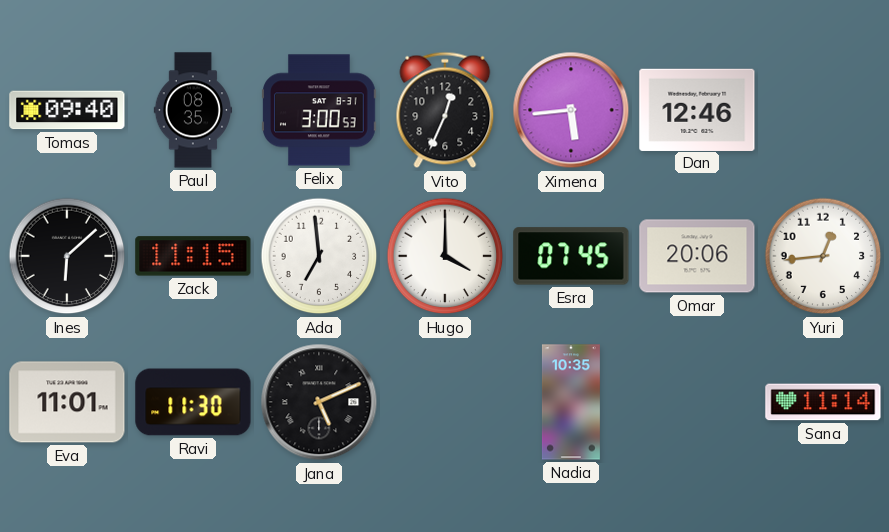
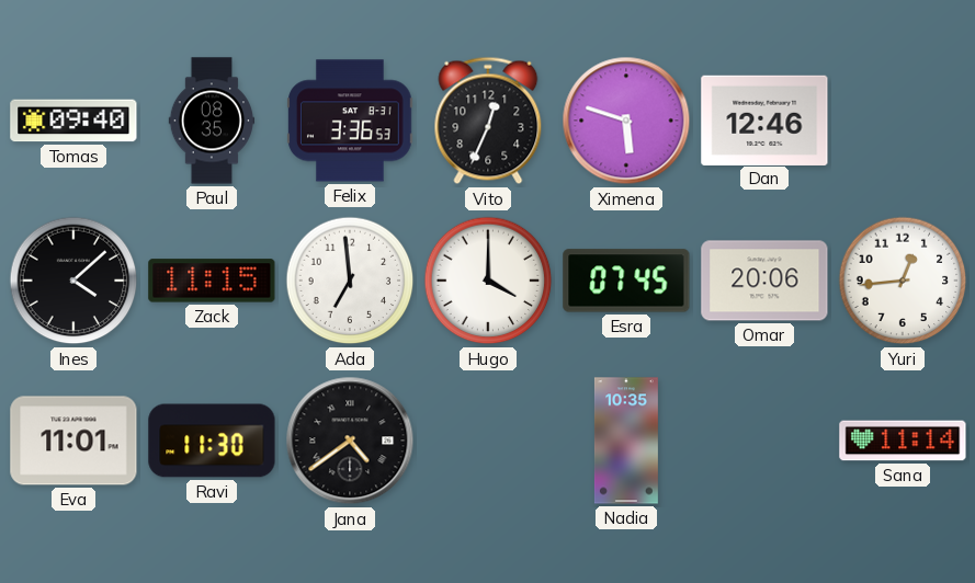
Felix: 3:00 -> 3:36
Ximena: 5:44 -> 5:48
Ines: 6:08 -> 4:08
Jana: 5:11 -> 4:39
